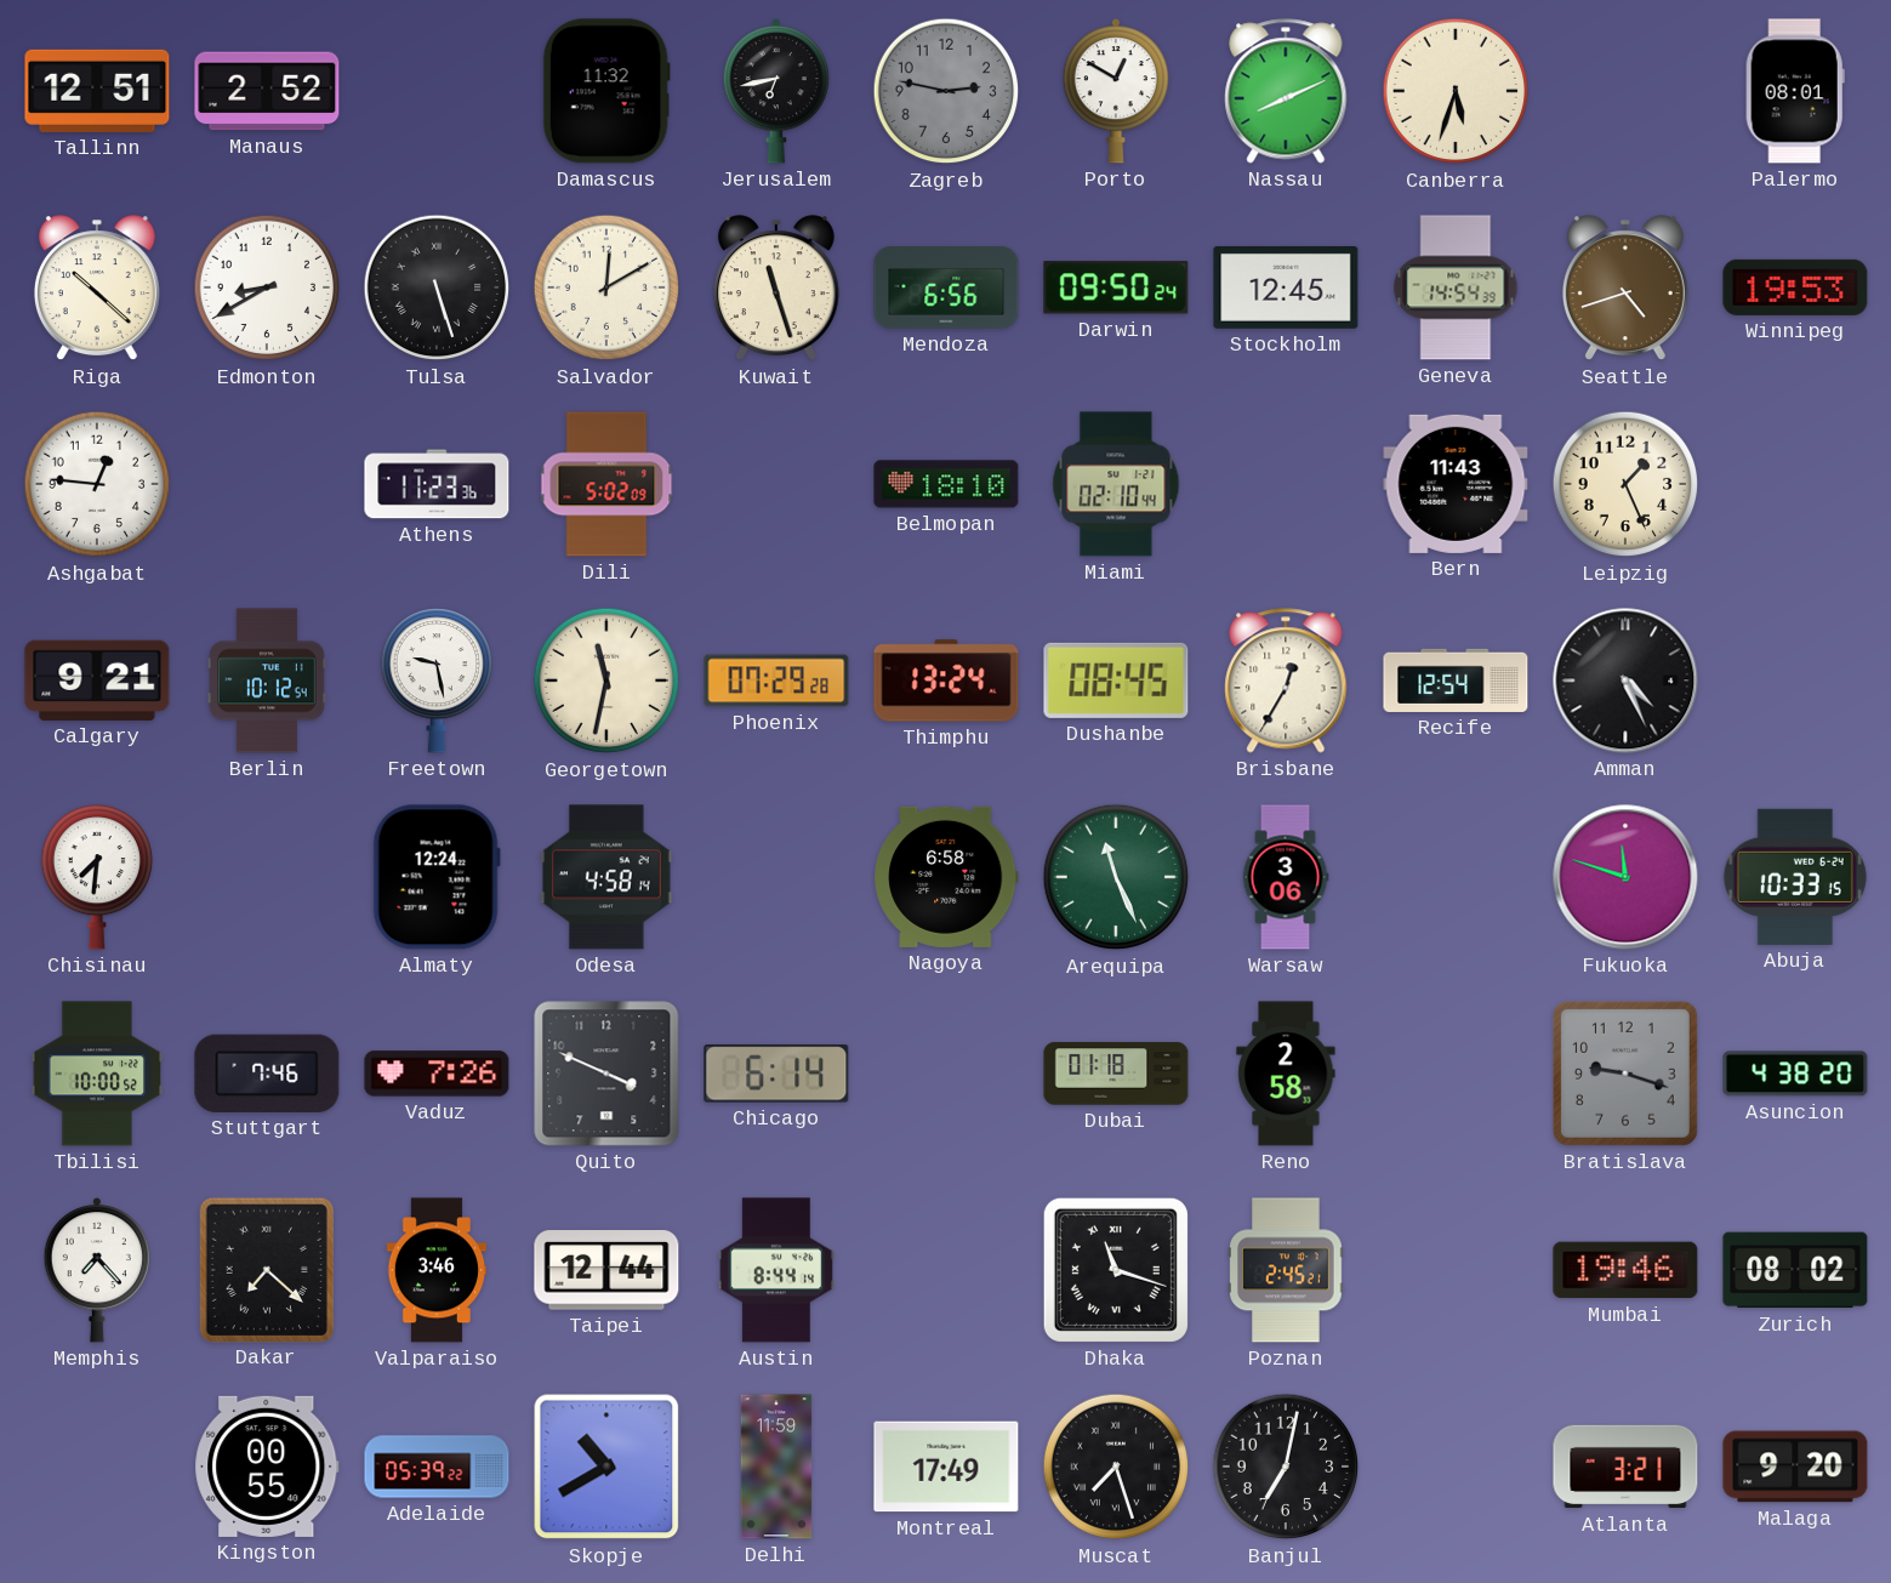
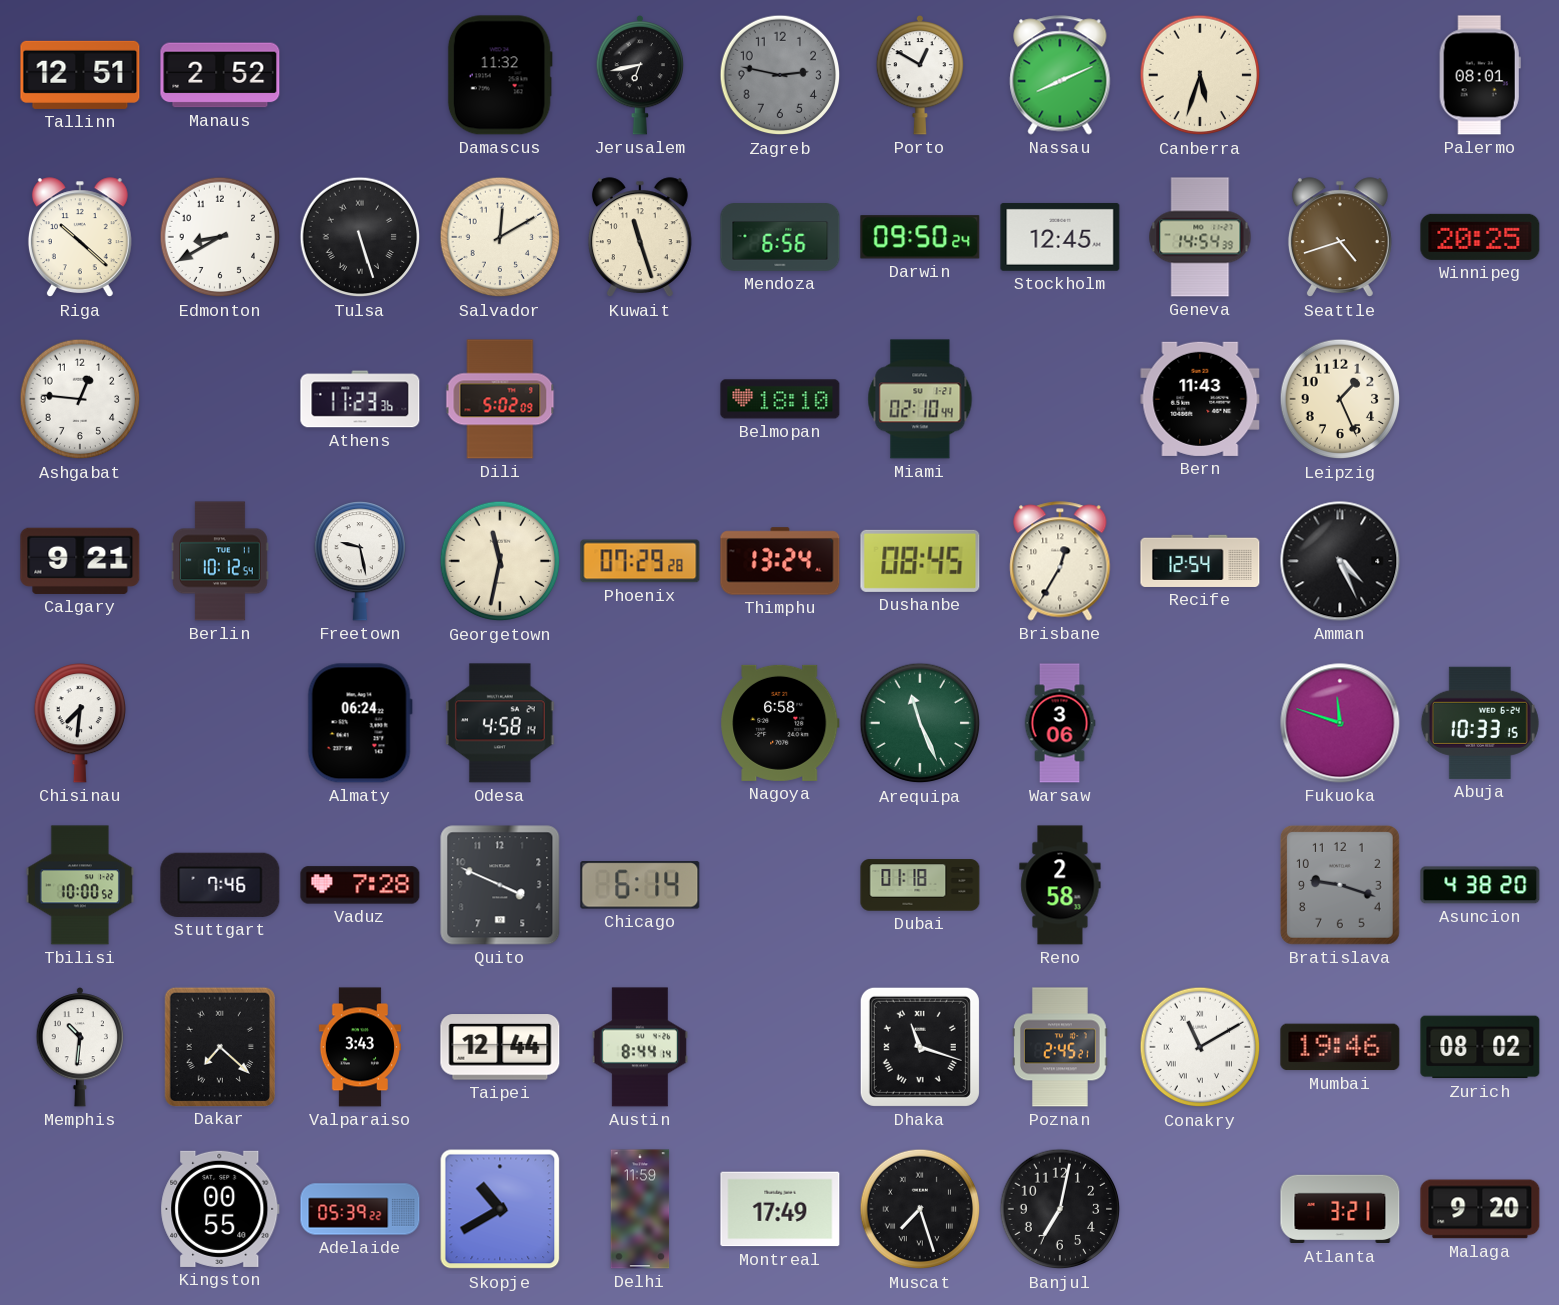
Winnipeg: 19:53 -> 20:25
Almaty: 12:24 -> 06:24
Vaduz: 7:26 -> 7:28
Memphis: 7:23 -> 10:31
Valparaiso: 3:46 -> 3:43
Conakry: none -> 11:10
